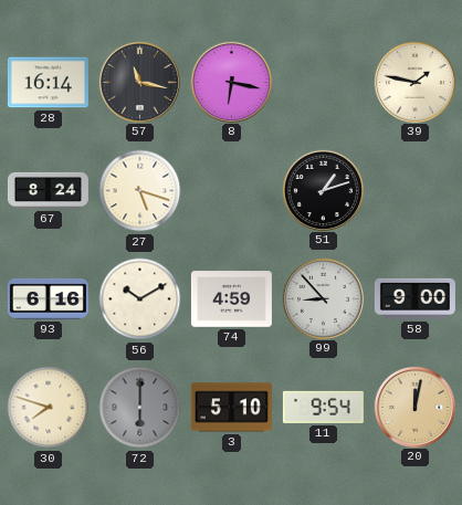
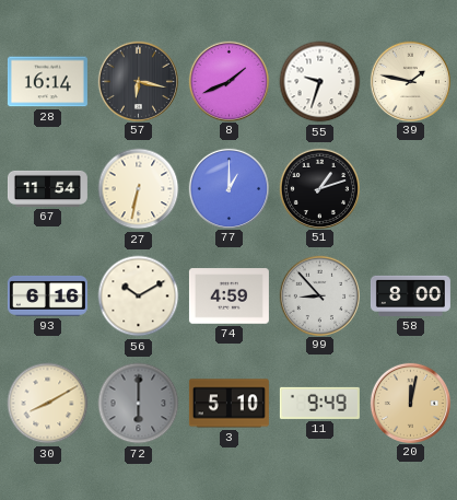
57: 11:17 -> 6:17
8: 6:17 -> 1:41
55: none -> 9:33
67: 8:24 -> 11:54
27: 5:18 -> 6:32
77: none -> 1:00
58: 9:00 -> 8:00
30: 7:48 -> 8:10
11: 9:54 -> 9:49
